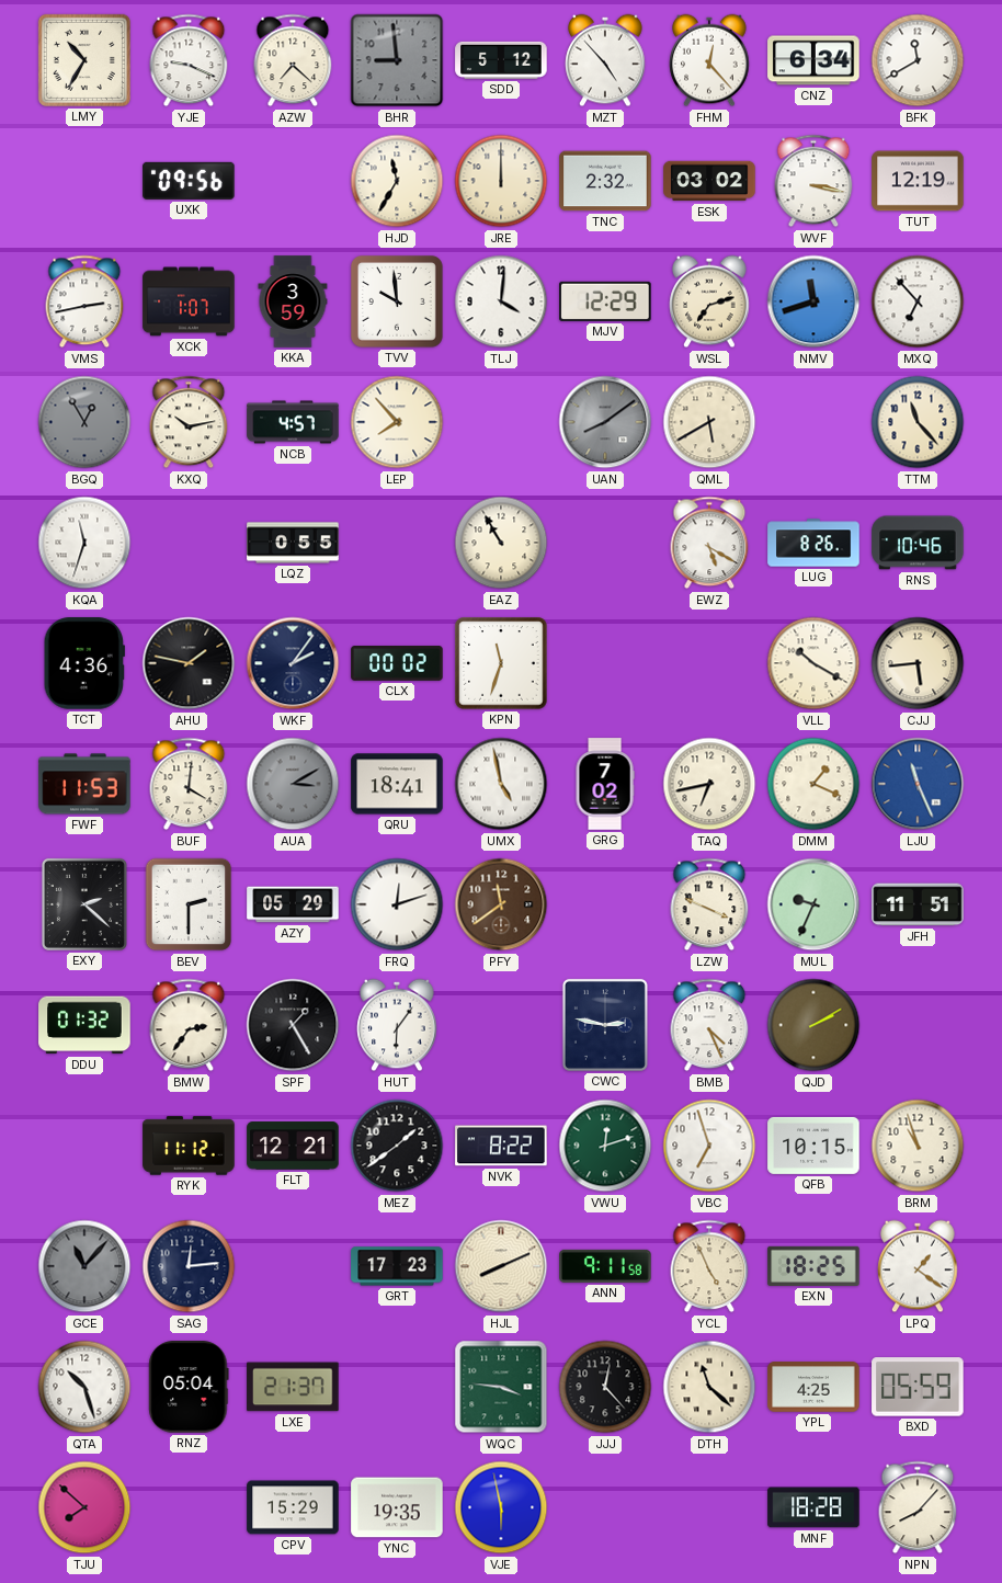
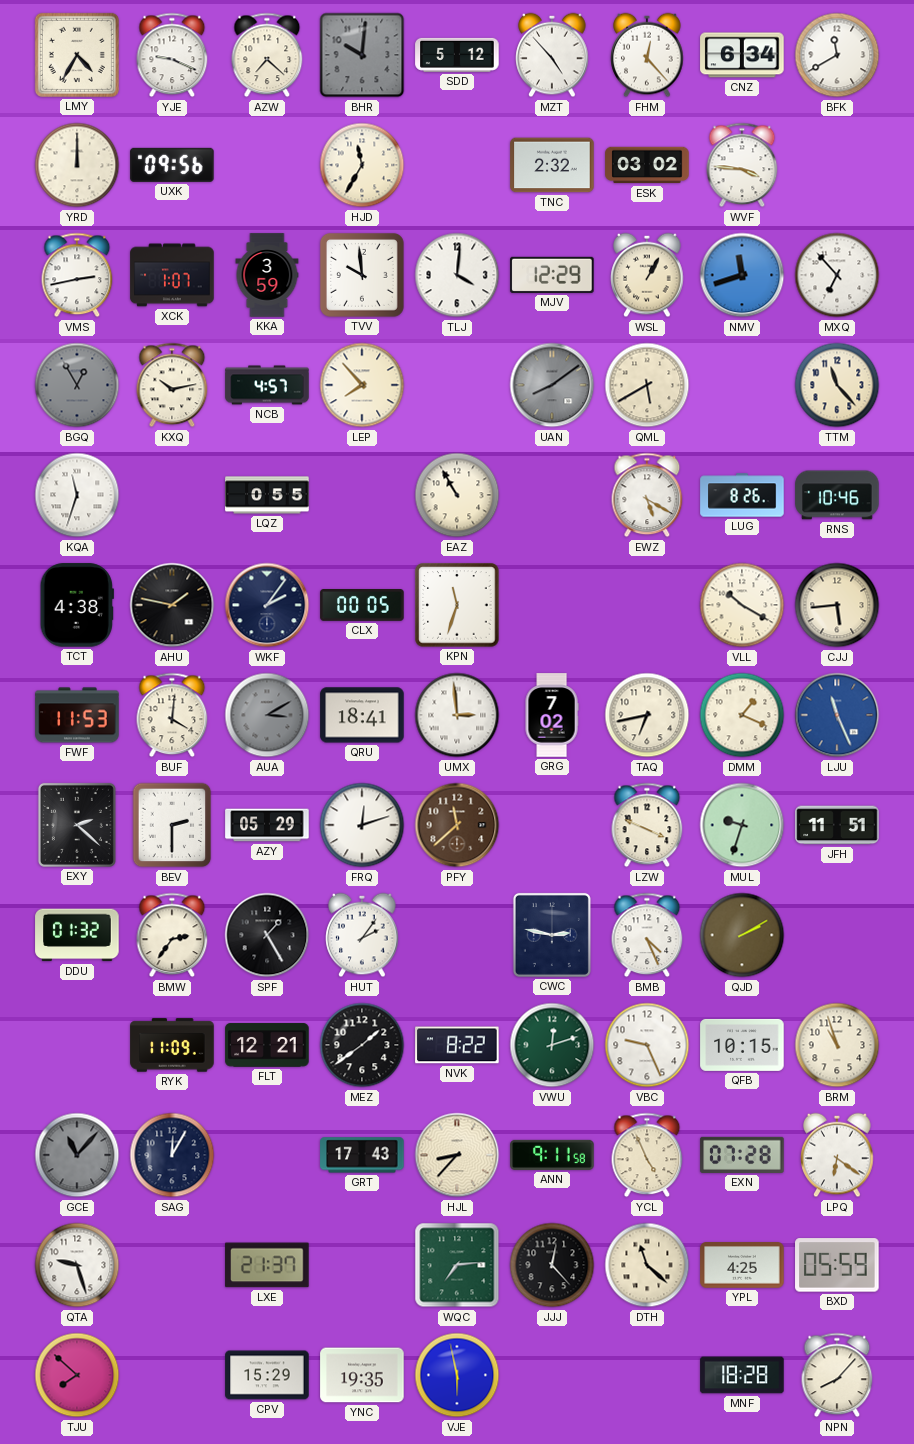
LMY: 10:35 -> 4:35
BHR: 8:59 -> 10:01
YRD: none -> 12:00
JRE: 12:00 -> none
WVF: 3:17 -> 3:46
TUT: 12:19 -> none
WSL: 7:12 -> 1:05
TCT: 4:36 -> 4:38
CLX: 00:02 -> 00:05
UMX: 4:58 -> 2:59
PFY: 11:39 -> 11:38
MUL: 9:34 -> 9:33
HUT: 6:06 -> 2:06
RYK: 11:12 -> 11:09
VBC: 6:57 -> 9:26
SAG: 12:14 -> 12:05
GRT: 17:23 -> 17:43
HJL: 8:11 -> 8:37
EXN: 18:25 -> 07:28
LPQ: 1:21 -> 6:21
QTA: 10:27 -> 9:27
RNZ: 05:04 -> none
WQC: 3:46 -> 7:14
